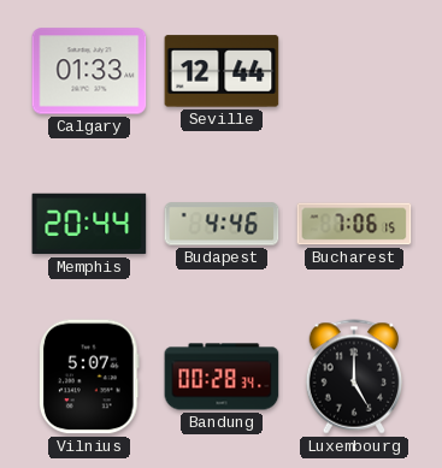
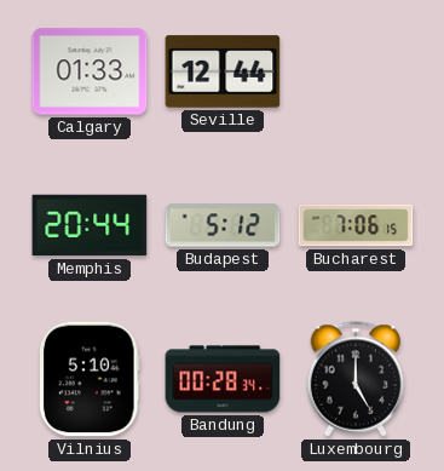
Budapest: 4:46 -> 5:12
Vilnius: 5:07 -> 5:10
